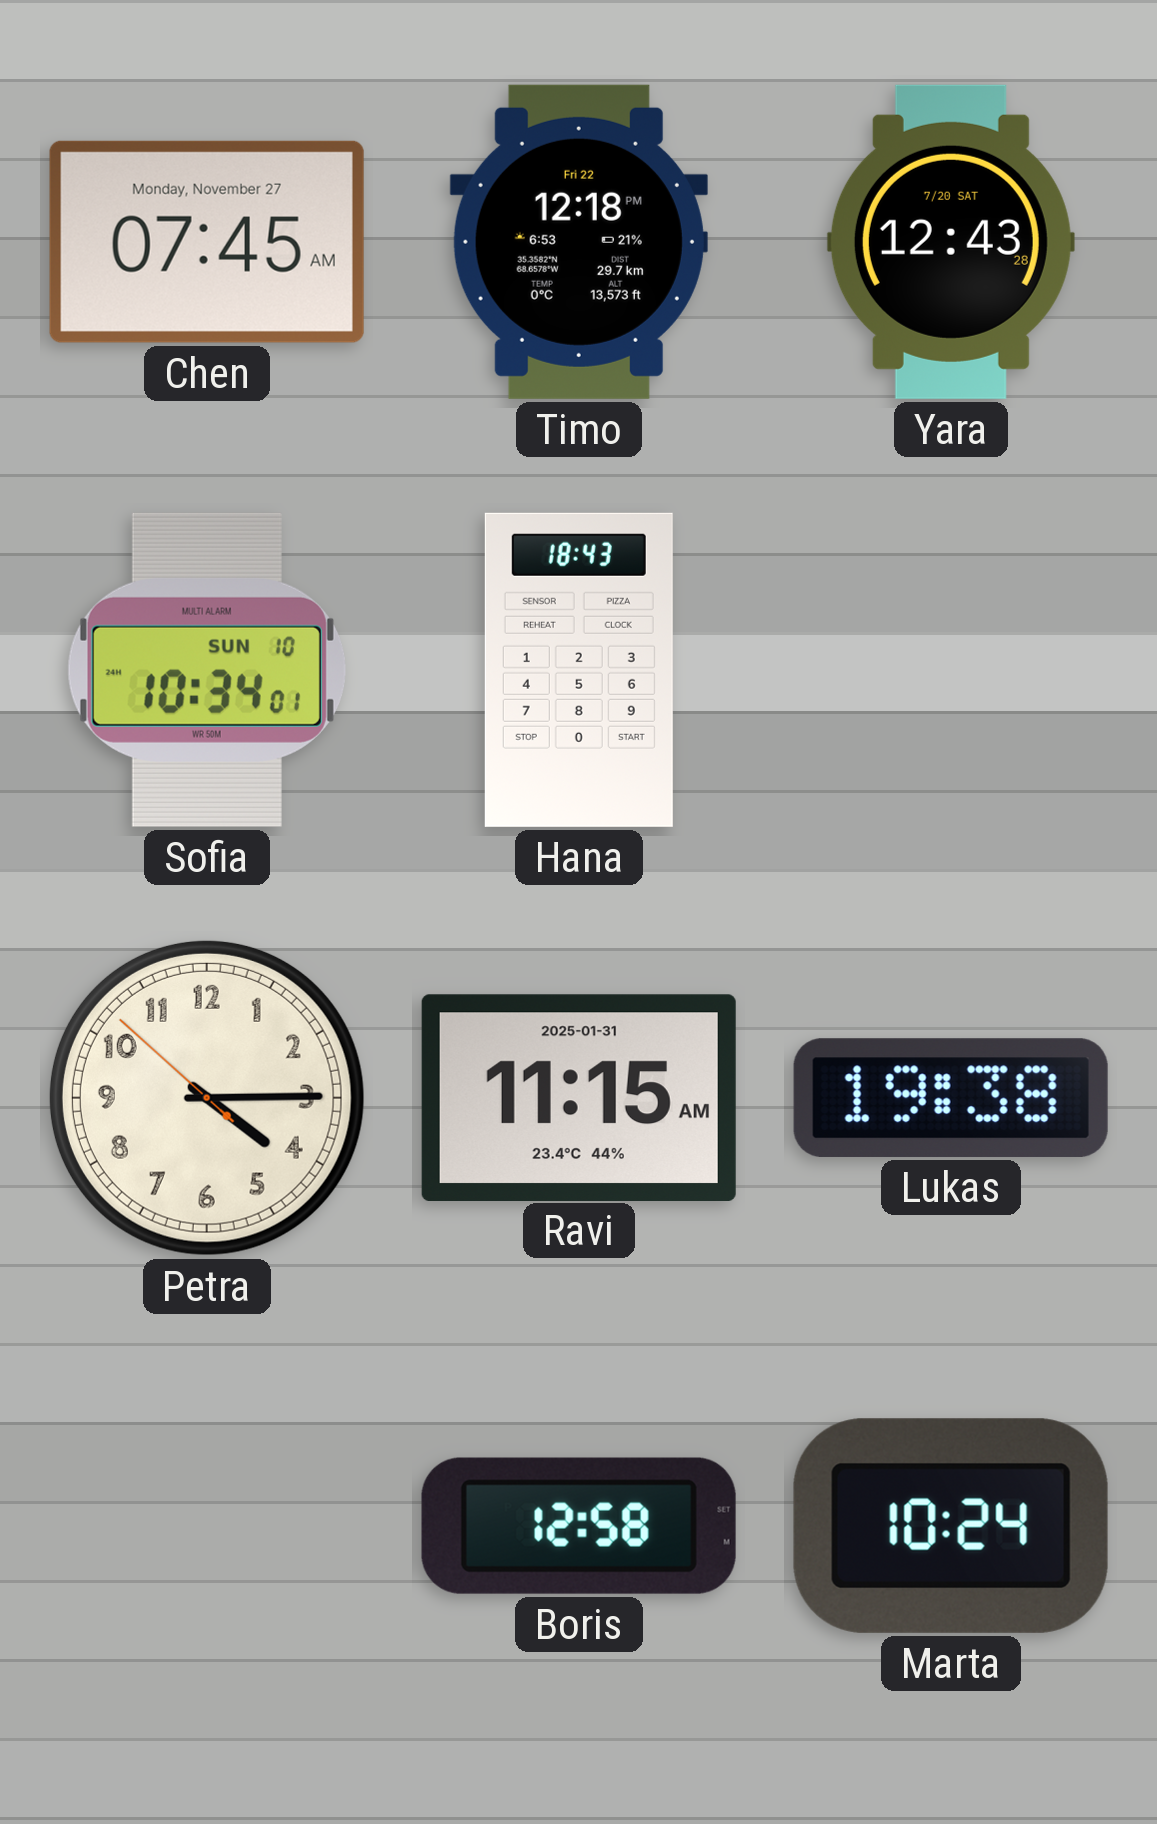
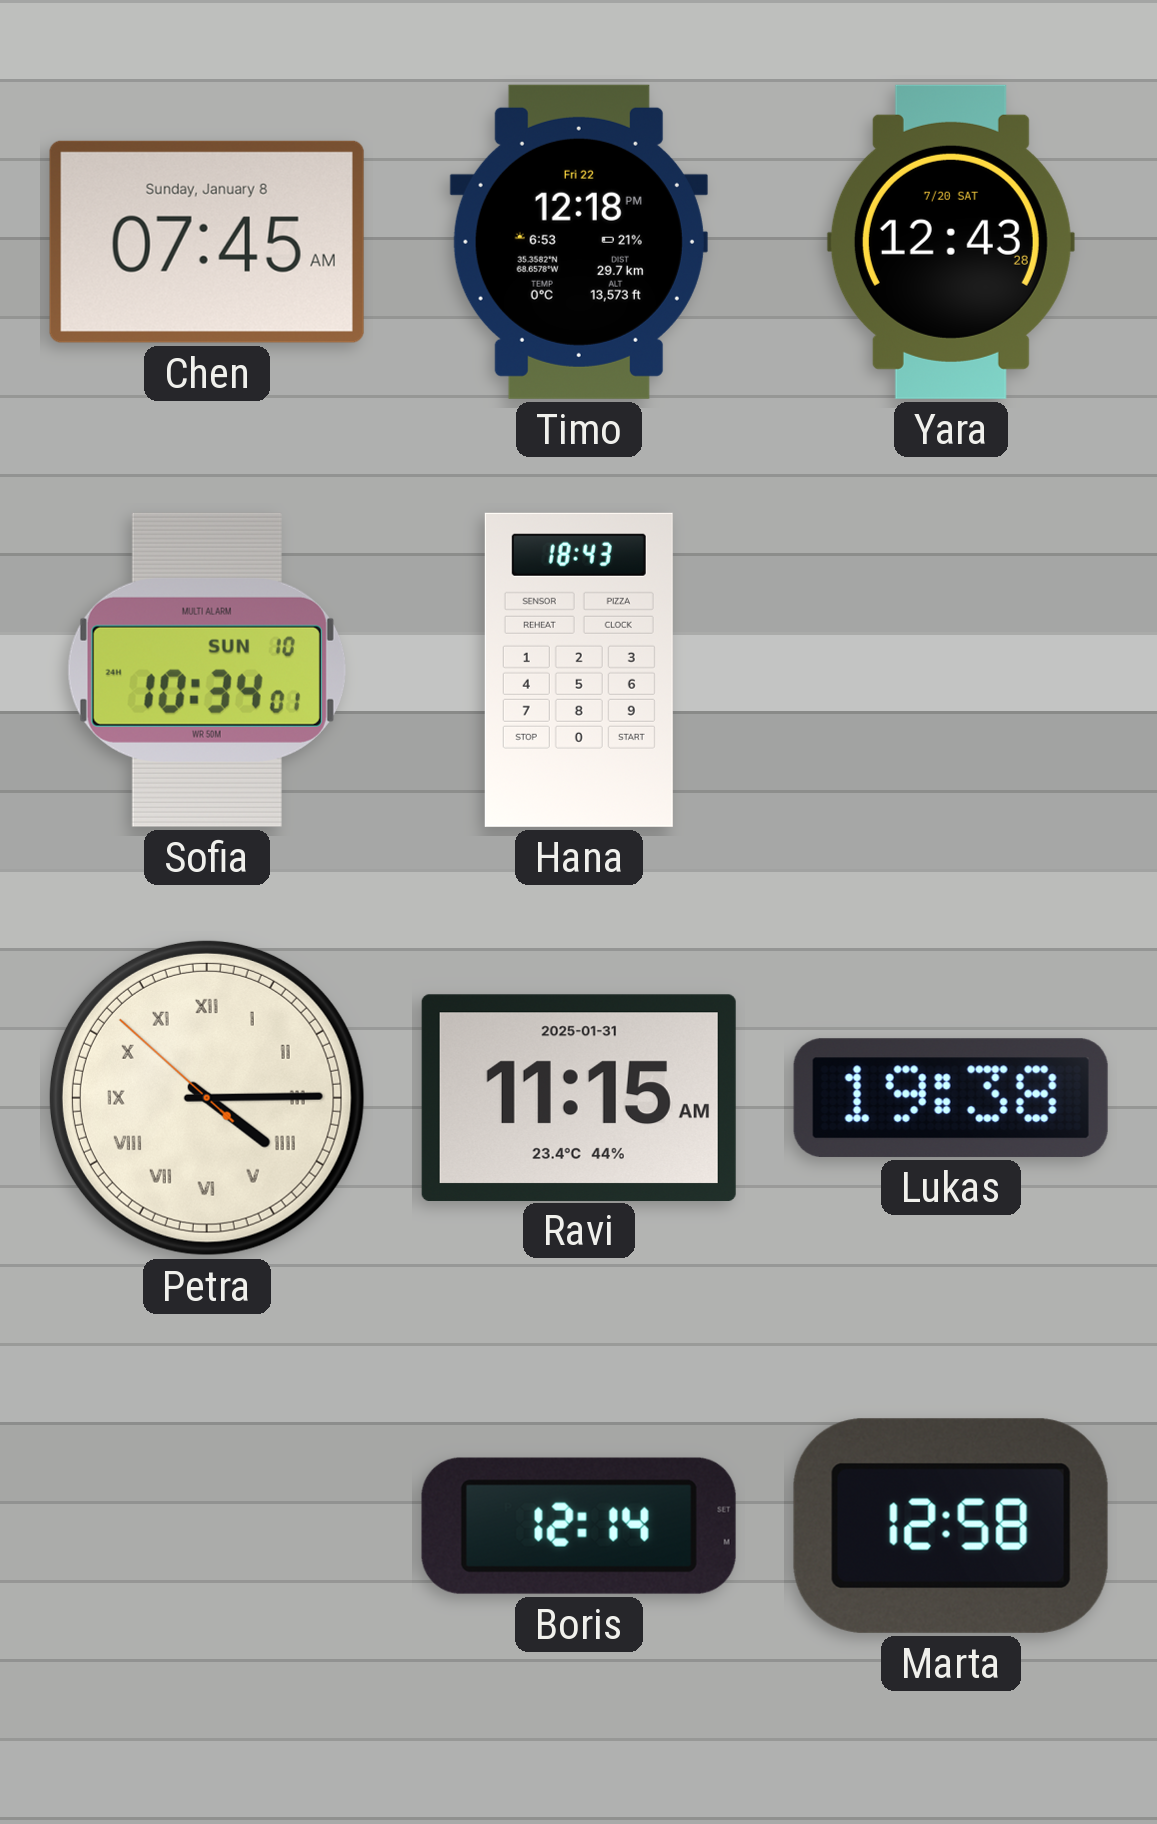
Chen date: Monday, November 27 -> Sunday, January 8
Petra numerals: Arabic -> Roman
Boris: 12:58 -> 12:14
Marta: 10:24 -> 12:58
